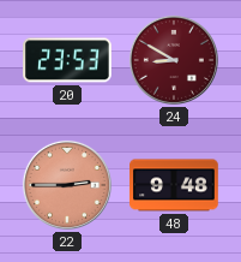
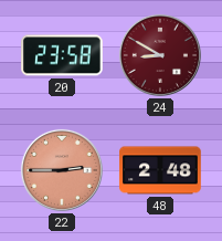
20: 23:53 -> 23:58
48: 9:48 -> 2:48
